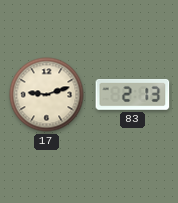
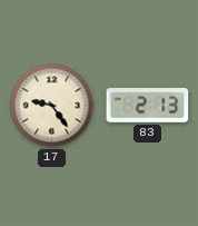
17: 9:12 -> 9:24
